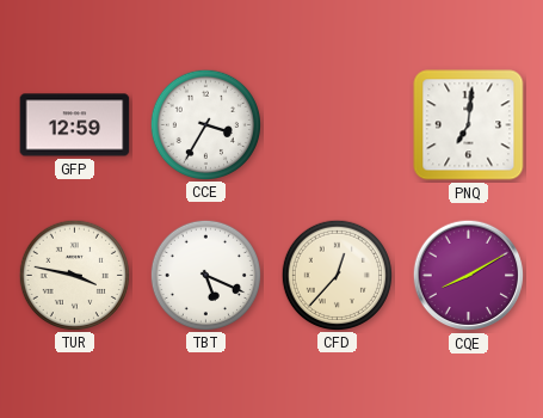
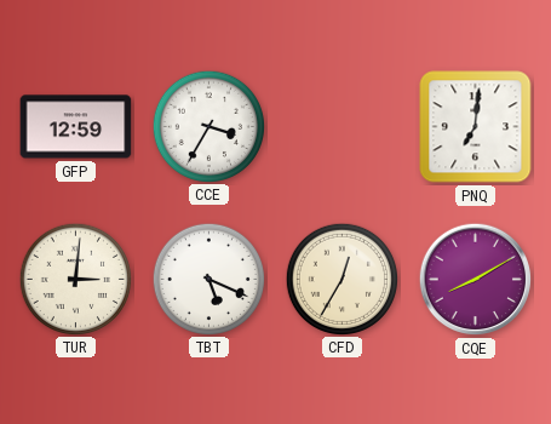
TUR: 3:47 -> 3:01
CFD: 12:37 -> 12:35
